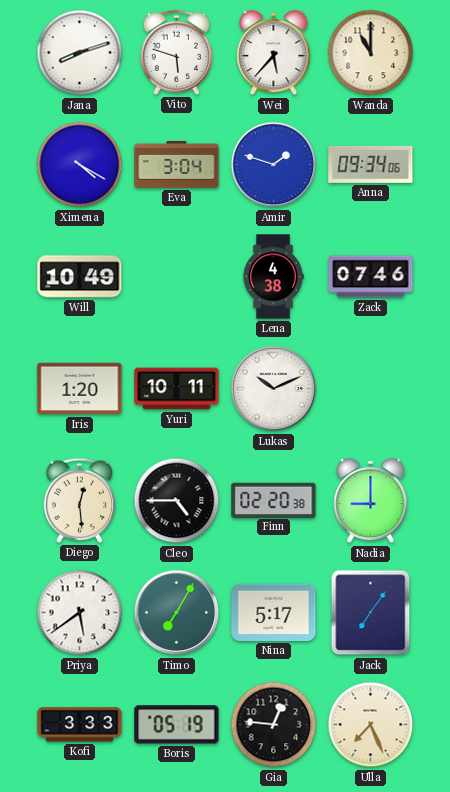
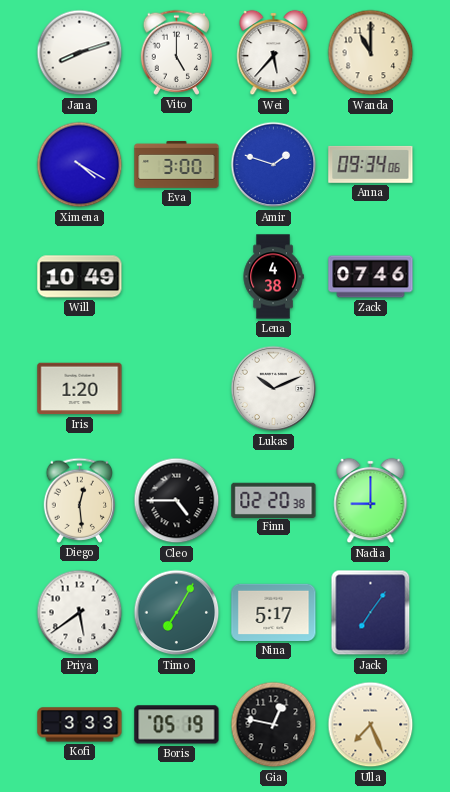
Vito: 5:48 -> 5:00
Eva: 3:04 -> 3:00
Yuri: 10:11 -> none
Gia: 12:46 -> 12:47
